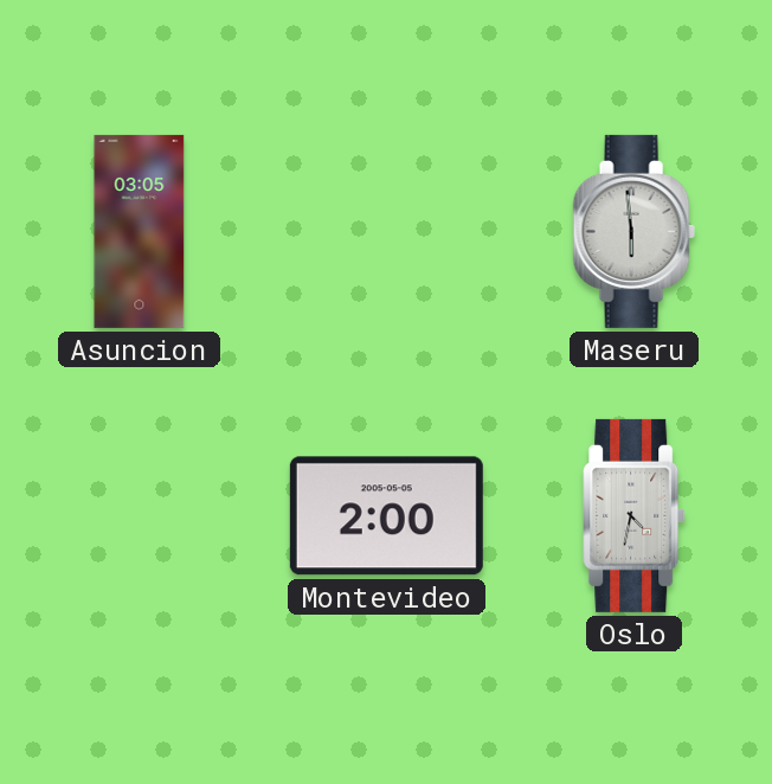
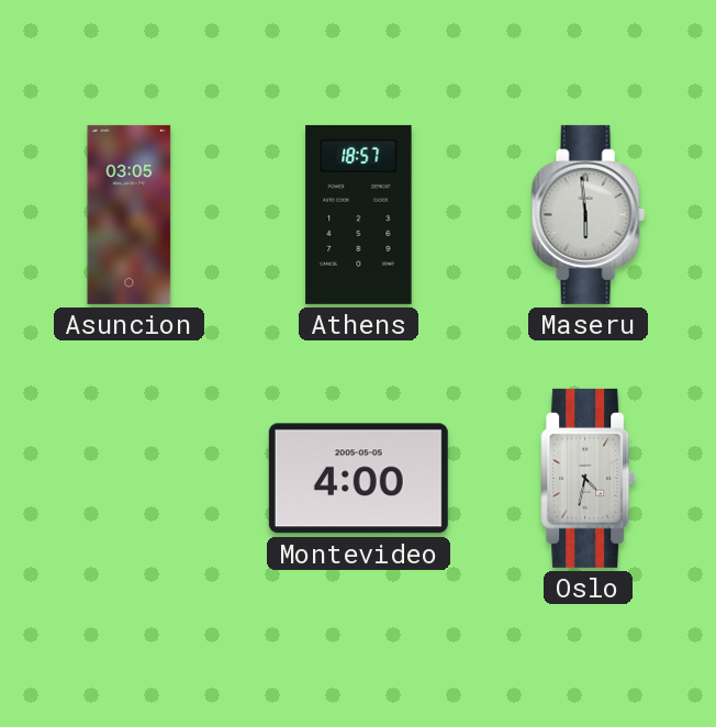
Athens: none -> 18:57
Montevideo: 2:00 -> 4:00
